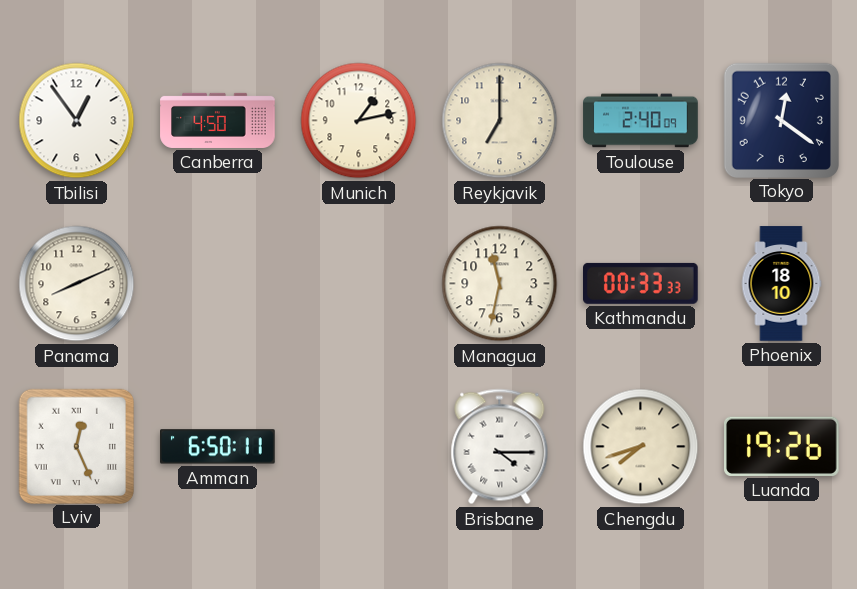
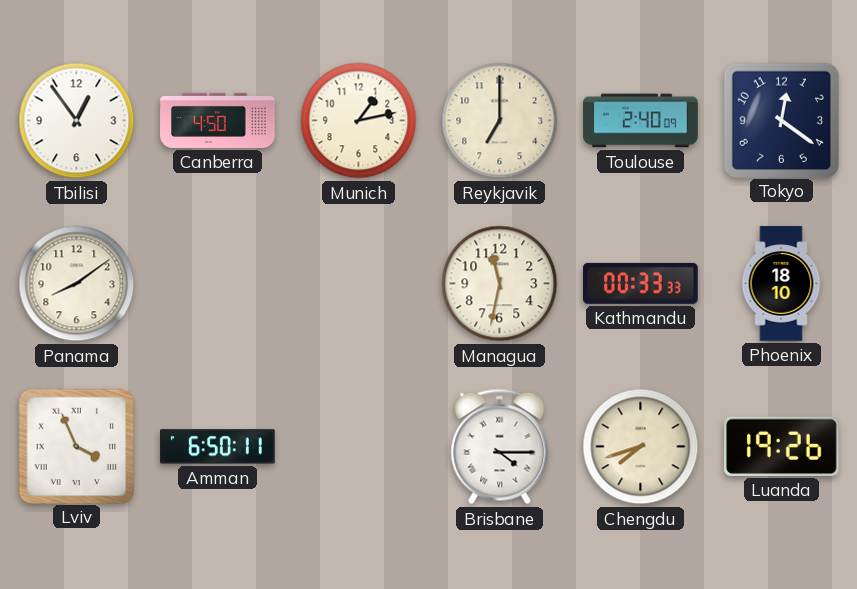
Panama: 8:11 -> 8:09
Lviv: 12:26 -> 3:56
